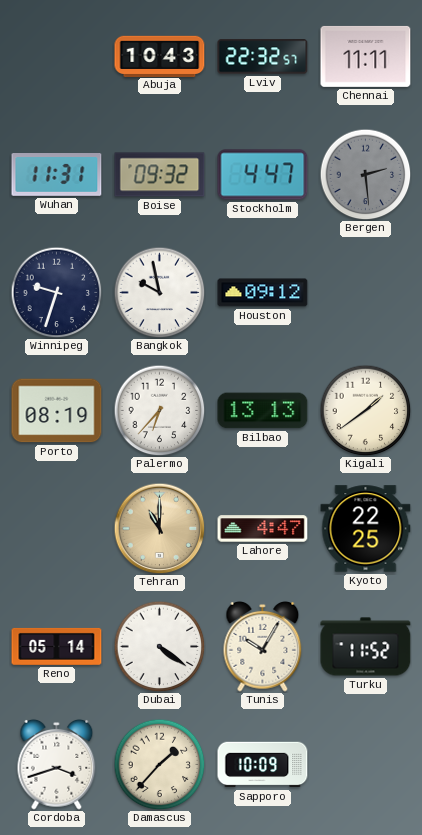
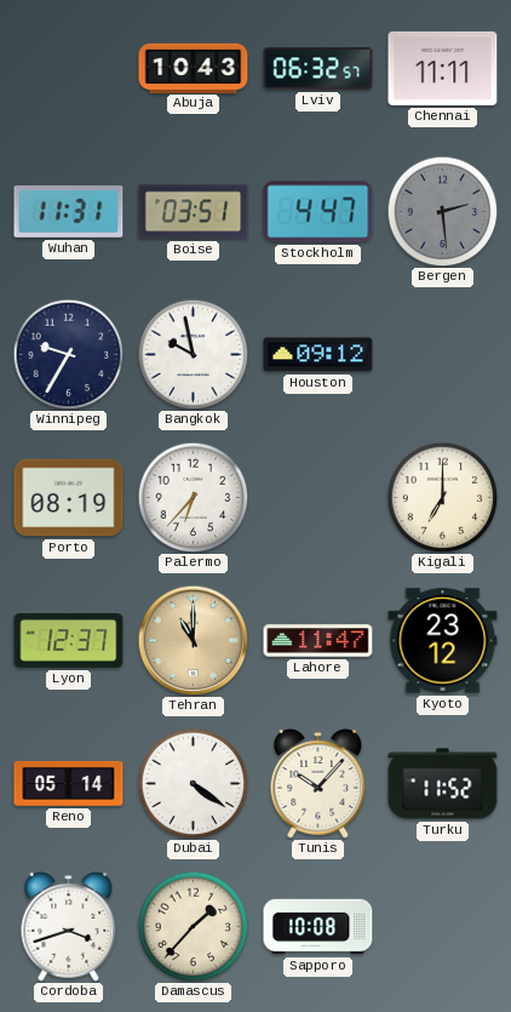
Lviv: 22:32 -> 06:32
Boise: 09:32 -> 03:51
Winnipeg: 9:33 -> 9:35
Bilbao: 13:13 -> none
Kigali: 1:39 -> 7:00
Lyon: none -> 12:37
Lahore: 4:47 -> 11:47
Kyoto: 22:25 -> 23:12
Tunis: 10:05 -> 10:07
Sapporo: 10:09 -> 10:08
